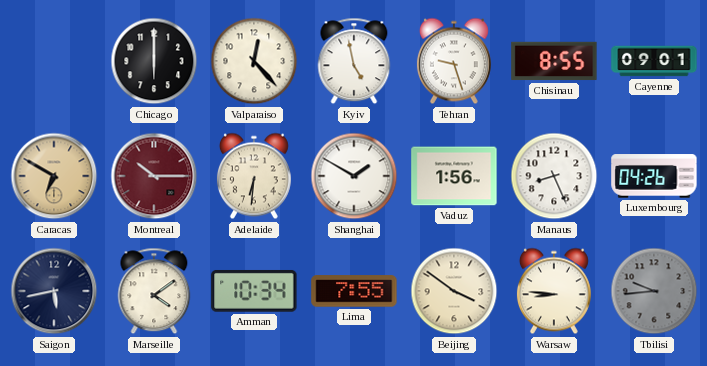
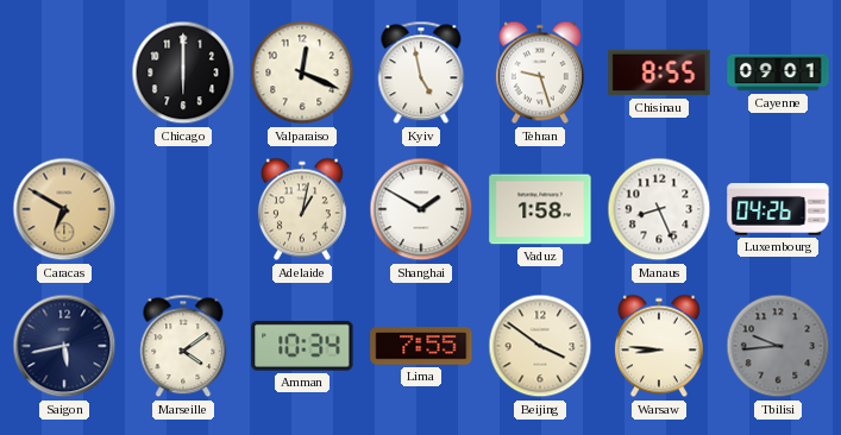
Valparaiso: 12:23 -> 12:19
Montreal: 10:15 -> none
Adelaide: 6:31 -> 1:02
Vaduz: 1:56 -> 1:58
